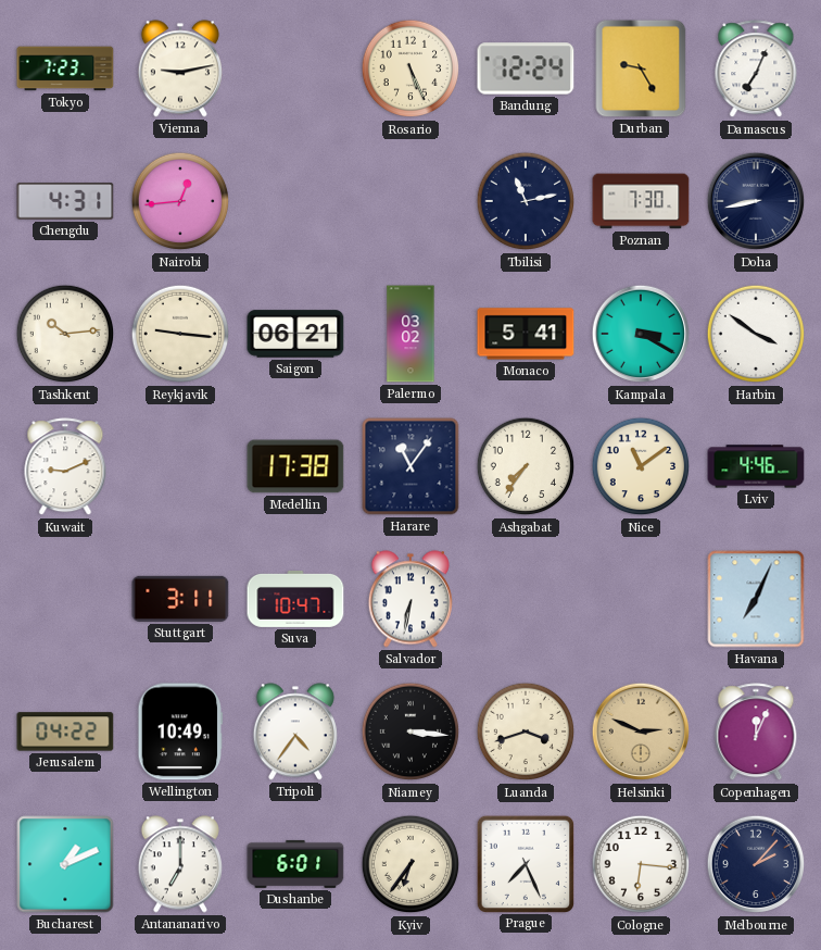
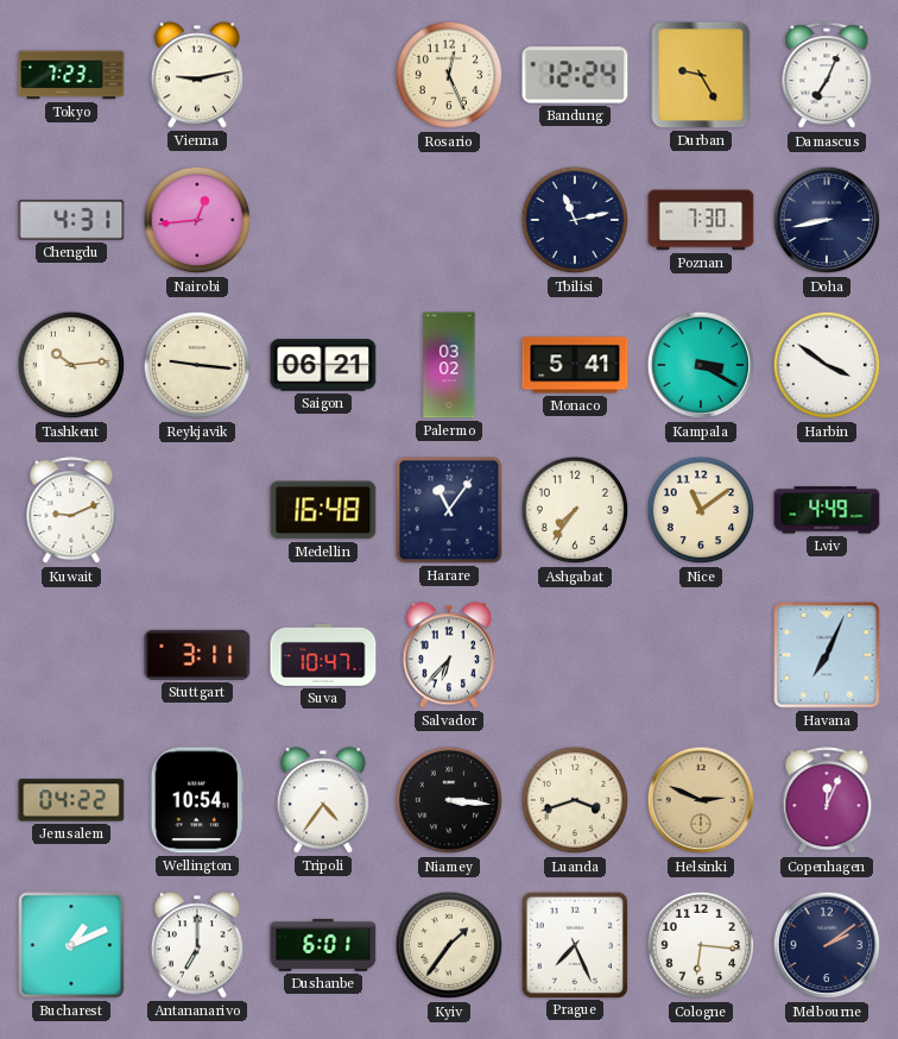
Rosario: 5:26 -> 12:26
Medellin: 17:38 -> 16:48
Lviv: 4:46 -> 4:49
Salvador: 6:32 -> 6:37
Wellington: 10:49 -> 10:54
Kyiv: 6:36 -> 1:36
Melbourne: 2:07 -> 2:09
